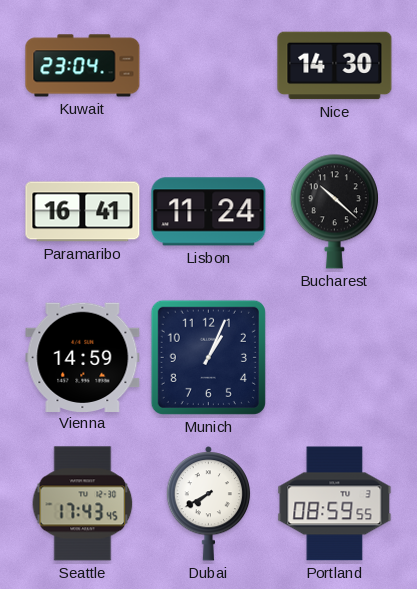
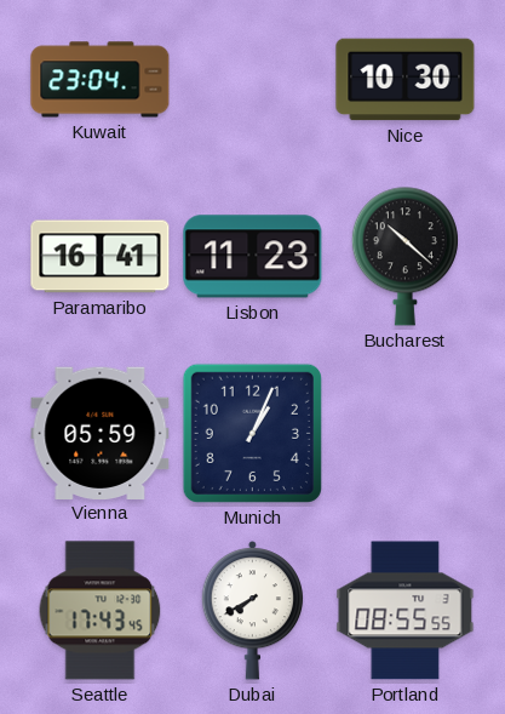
Nice: 14:30 -> 10:30
Lisbon: 11:24 -> 11:23
Vienna: 14:59 -> 05:59
Portland: 08:59 -> 08:55
